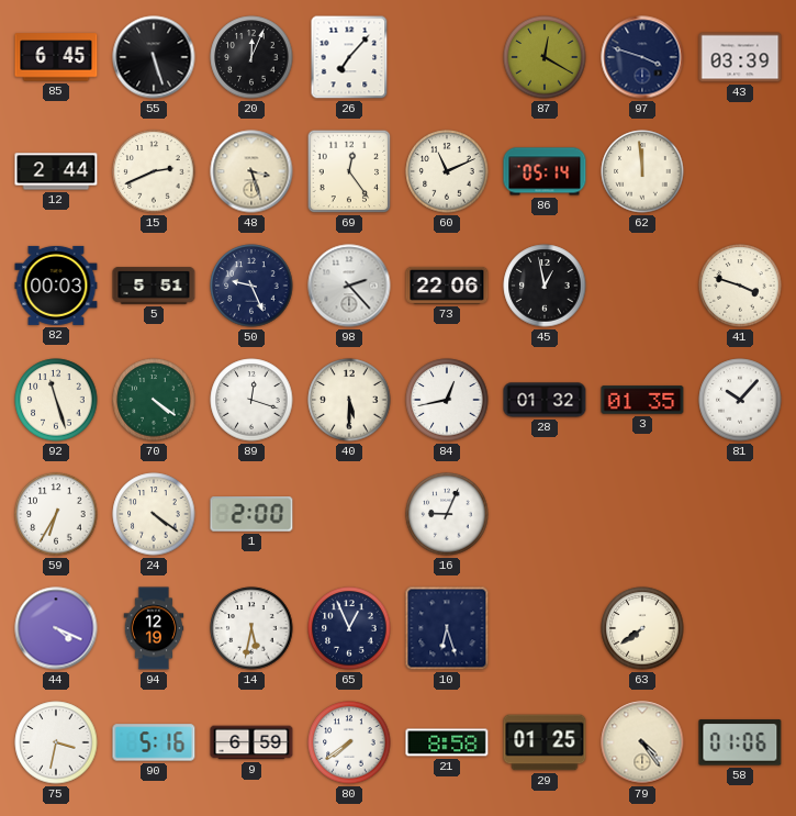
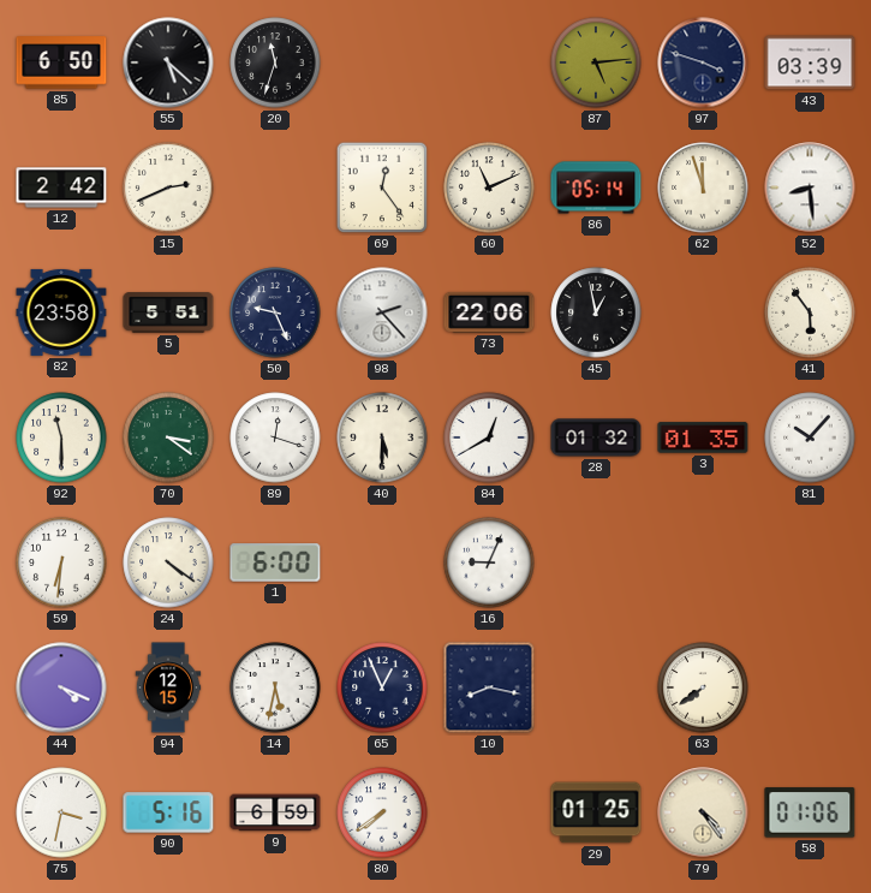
85: 6:45 -> 6:50
55: 5:27 -> 5:22
20: 12:04 -> 11:33
26: 7:07 -> none
87: 12:20 -> 5:14
12: 2:44 -> 2:42
48: 3:27 -> none
62: 11:59 -> 11:57
52: none -> 8:29
82: 00:03 -> 23:58
41: 3:48 -> 5:54
92: 11:27 -> 11:30
70: 4:21 -> 3:21
84: 12:43 -> 12:40
59: 6:35 -> 6:31
1: 2:00 -> 6:00
94: 12:19 -> 12:15
10: 6:27 -> 8:17
21: 8:58 -> none
